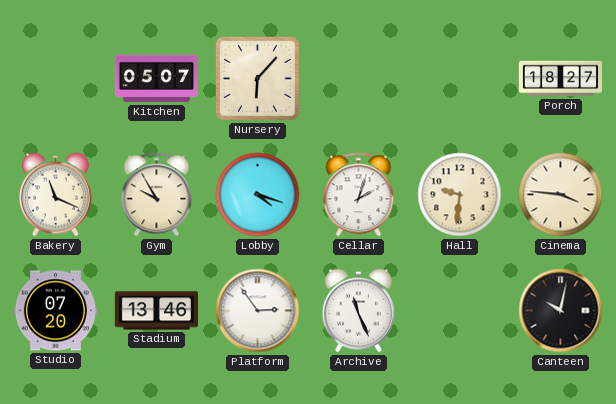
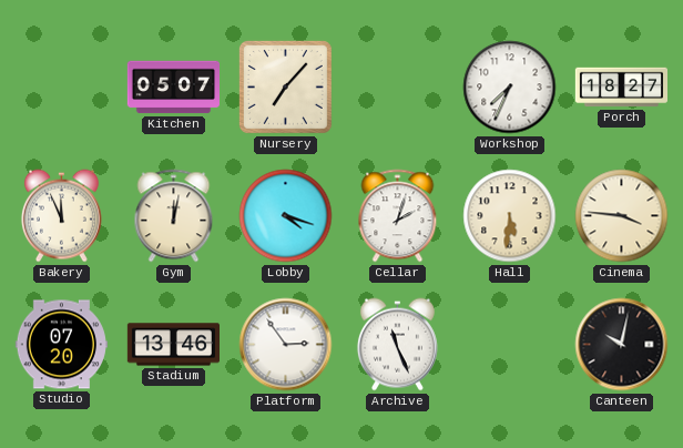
Nursery: 6:07 -> 7:07
Workshop: none -> 7:34
Bakery: 11:19 -> 11:56
Gym: 9:55 -> 12:02
Hall: 9:31 -> 5:31
